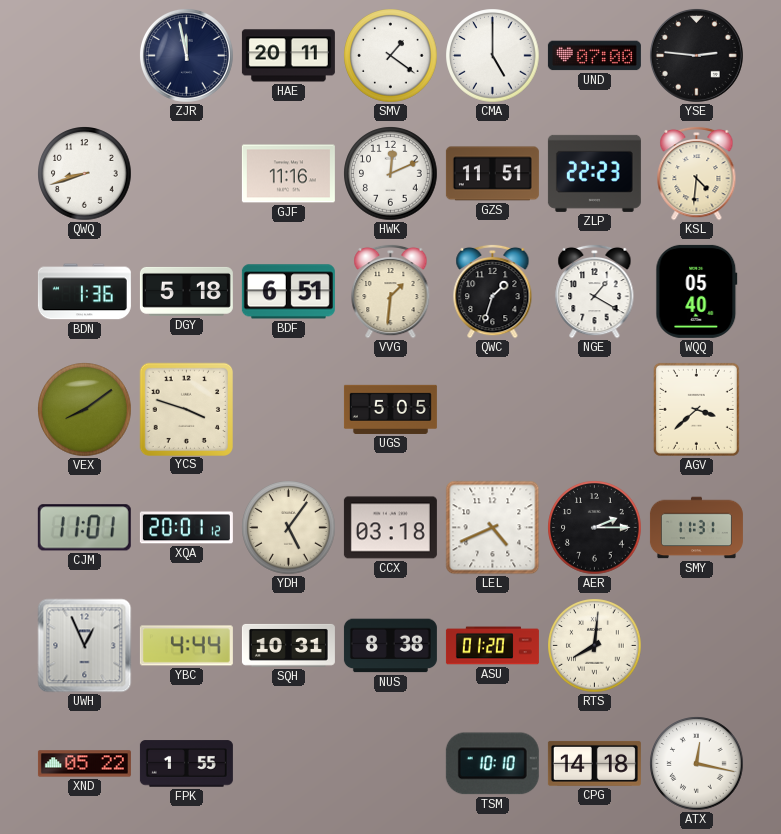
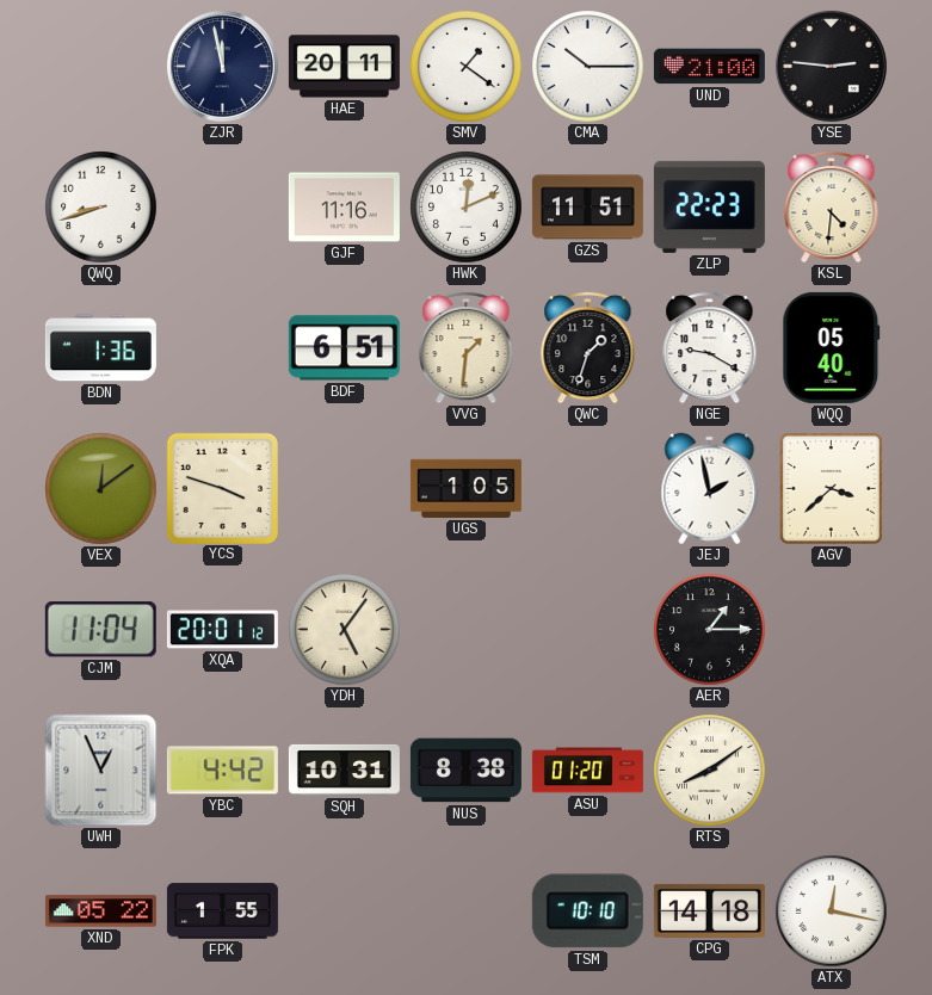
CMA: 5:00 -> 10:15
UND: 07:00 -> 21:00
DGY: 5:18 -> none
NGE: 1:20 -> 9:20
VEX: 8:09 -> 12:09
UGS: 5:05 -> 1:05
JEJ: none -> 1:58
CJM: 11:01 -> 11:04
CCX: 03:18 -> none
LEL: 4:41 -> none
AER: 2:15 -> 1:15
SMY: 11:31 -> none
YBC: 4:44 -> 4:42
RTS: 8:01 -> 8:09
